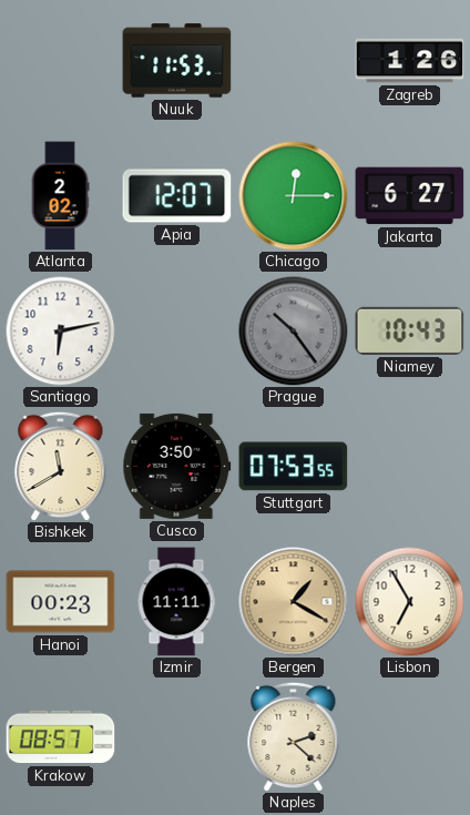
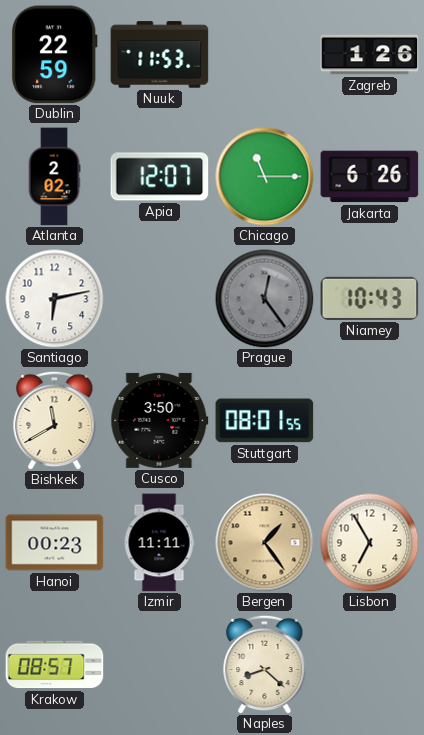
Dublin: none -> 22:59
Chicago: 12:15 -> 11:15
Jakarta: 6:27 -> 6:26
Prague: 10:24 -> 12:24
Stuttgart: 07:53 -> 08:01
Bergen: 1:20 -> 1:24
Naples: 2:22 -> 8:22
